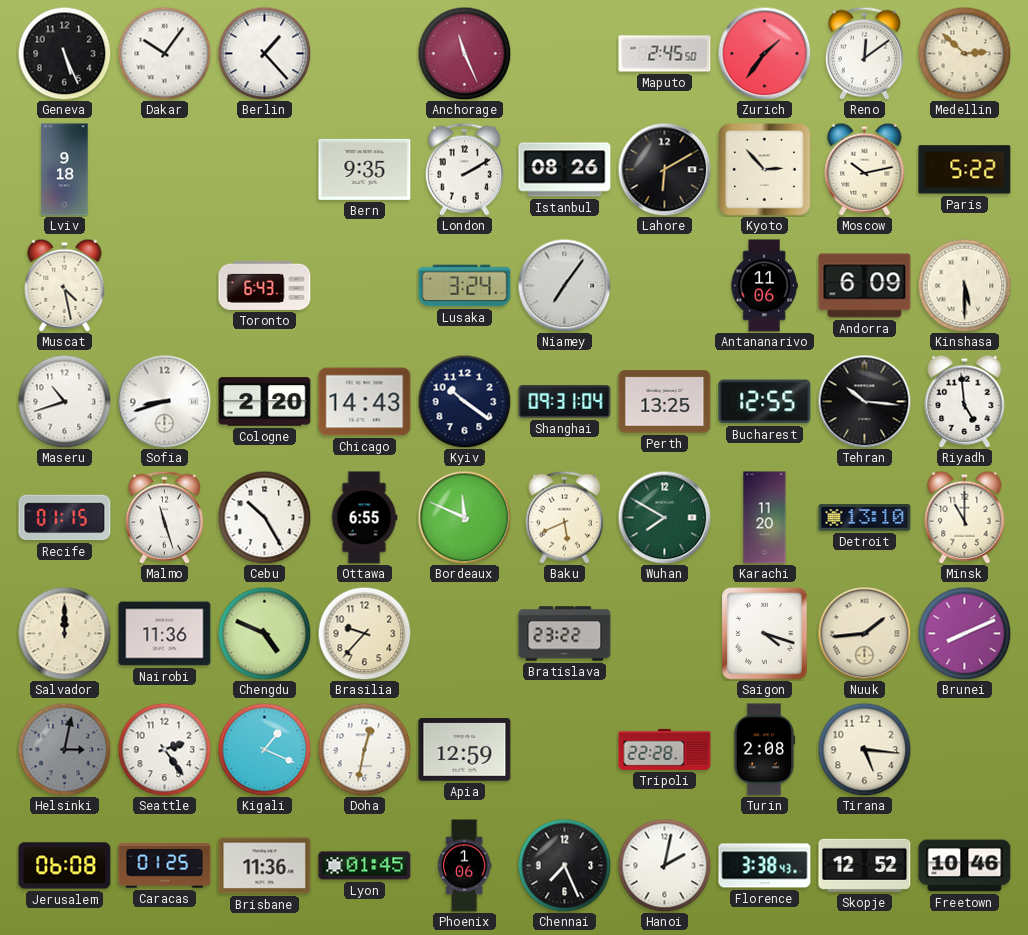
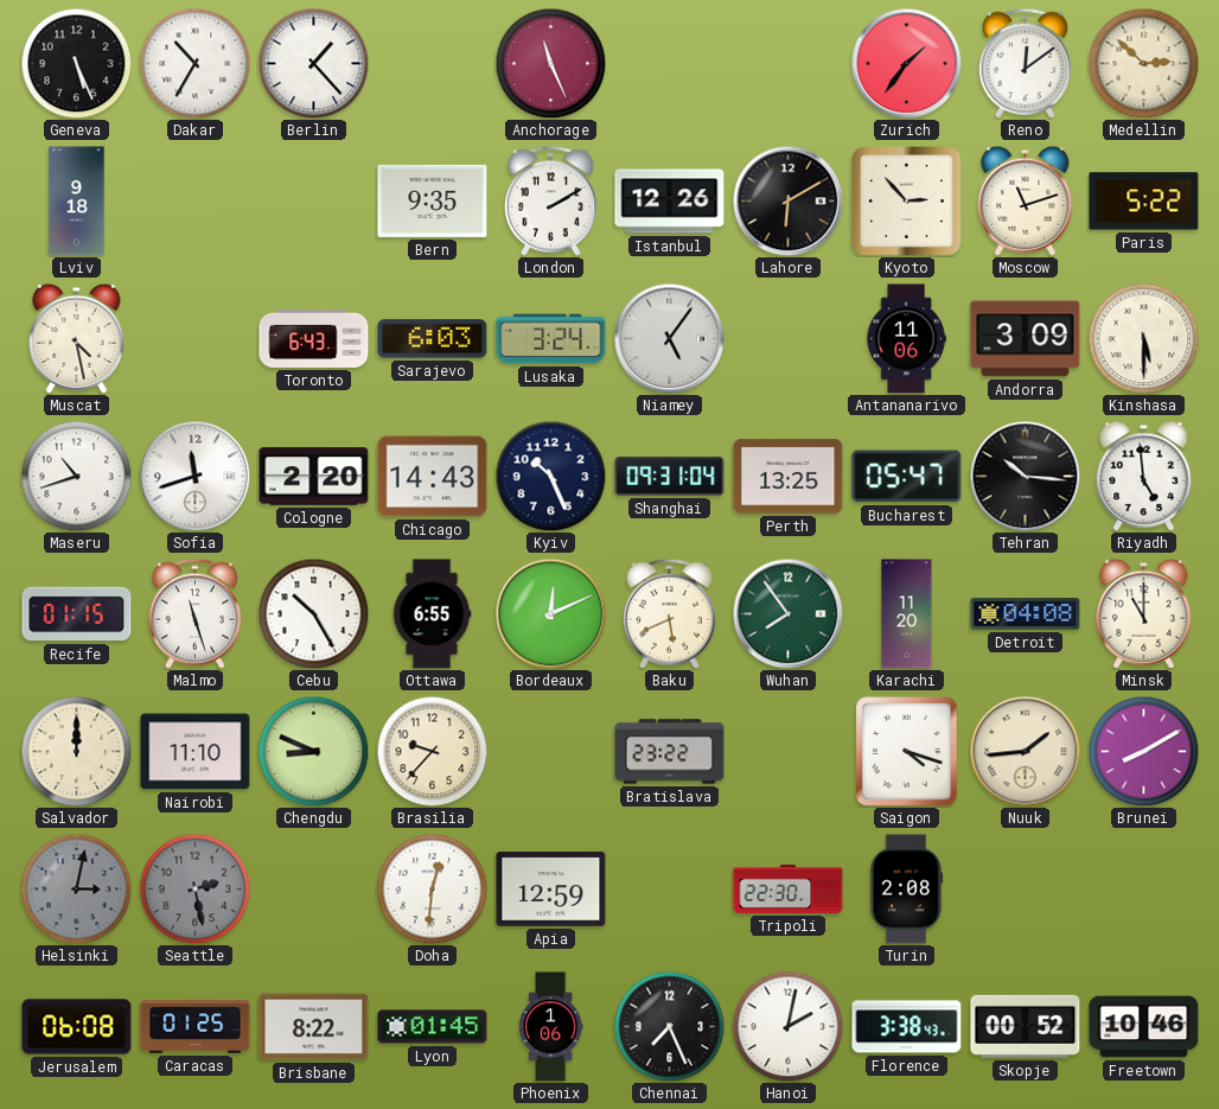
Dakar: 10:06 -> 10:35
Maputo: 2:45 -> none
Istanbul: 08:26 -> 12:26
Moscow: 10:13 -> 11:12
Sarajevo: none -> 6:03
Niamey: 7:06 -> 5:06
Andorra: 6:09 -> 3:09
Sofia: 8:42 -> 11:42
Kyiv: 10:21 -> 10:26
Bucharest: 12:55 -> 05:47
Bordeaux: 11:49 -> 12:11
Wuhan: 7:50 -> 7:54
Detroit: 13:10 -> 04:08
Nairobi: 11:36 -> 11:10
Chengdu: 4:49 -> 8:49
Brunei: 8:11 -> 8:10
Seattle: 2:24 -> 2:28
Seattle dial: white -> grey
Kigali: 1:19 -> none
Doha: 12:32 -> 12:31
Tripoli: 22:28 -> 22:30
Tirana: 5:16 -> none
Brisbane: 11:36 -> 8:22
Skopje: 12:52 -> 00:52
